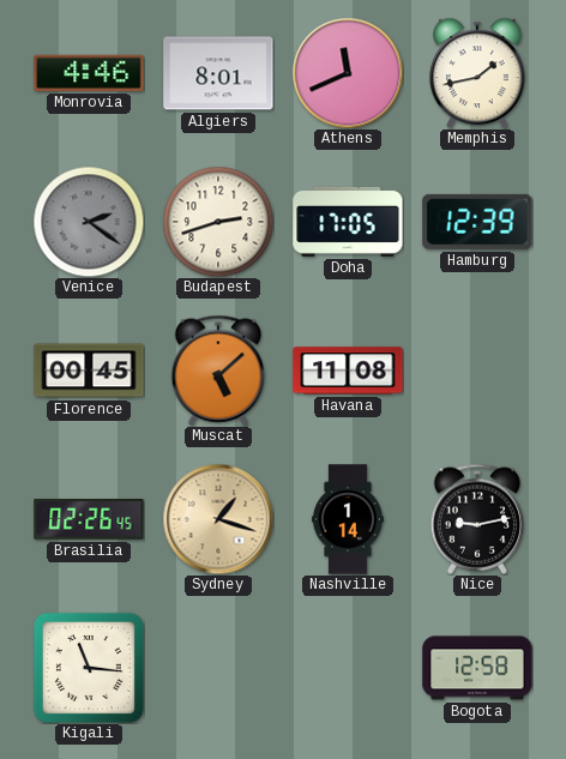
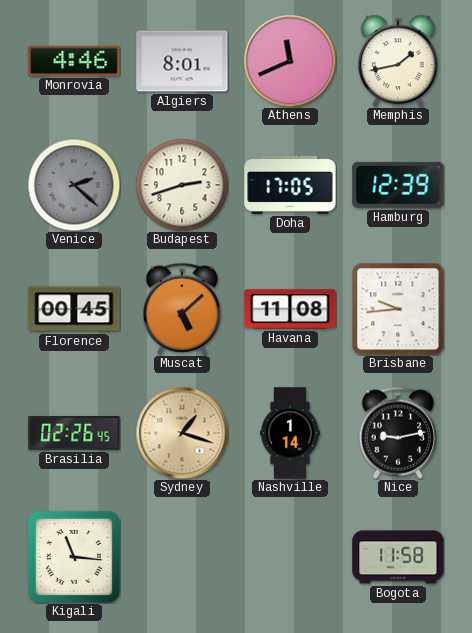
Venice: 2:21 -> 2:22
Brisbane: none -> 9:44
Bogota: 12:58 -> 11:58
